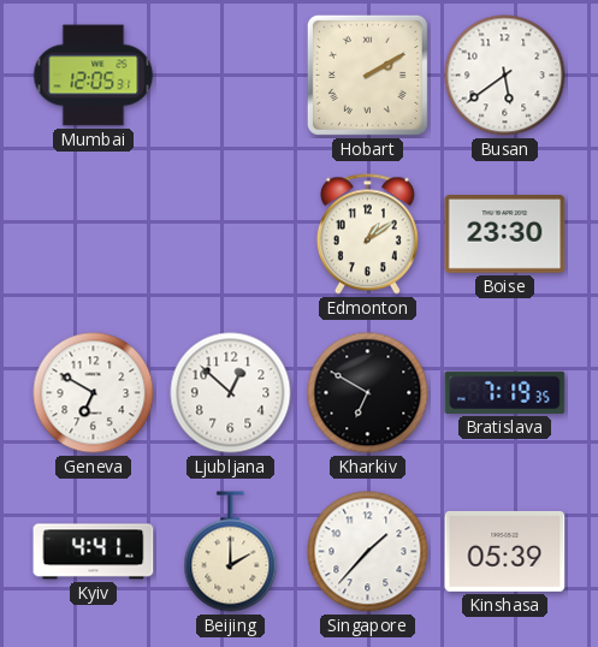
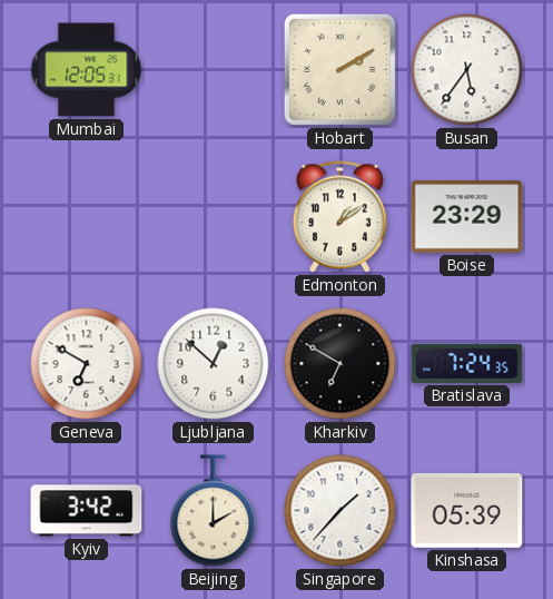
Busan: 5:39 -> 5:36
Boise: 23:30 -> 23:29
Bratislava: 7:19 -> 7:24
Kyiv: 4:41 -> 3:42
